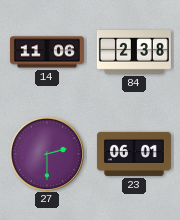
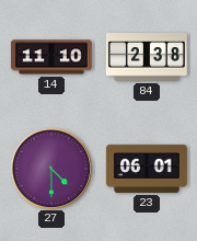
14: 11:06 -> 11:10
27: 2:30 -> 4:30
